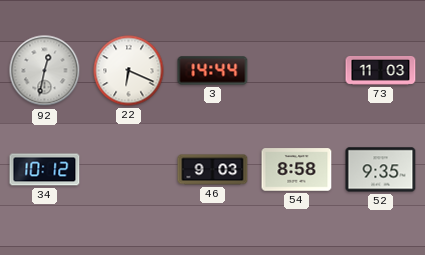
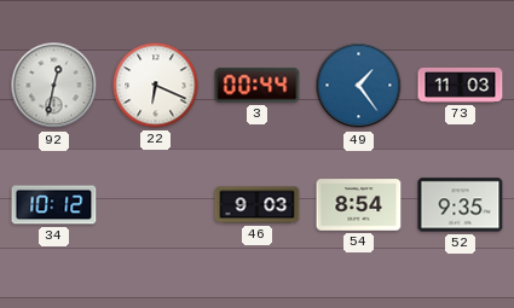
3: 14:44 -> 00:44
49: none -> 1:24
54: 8:58 -> 8:54
